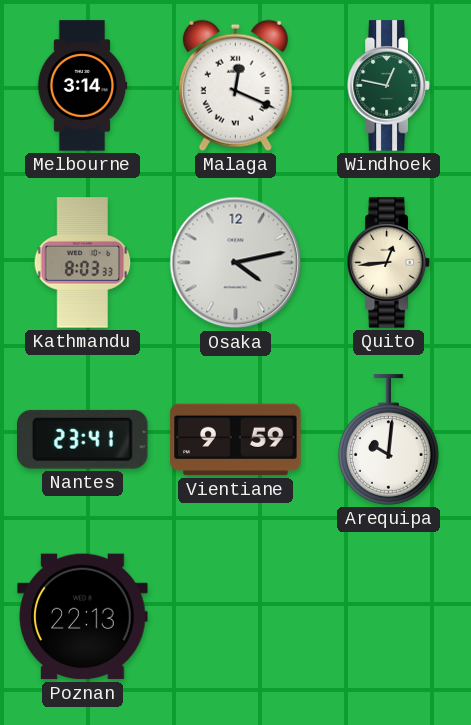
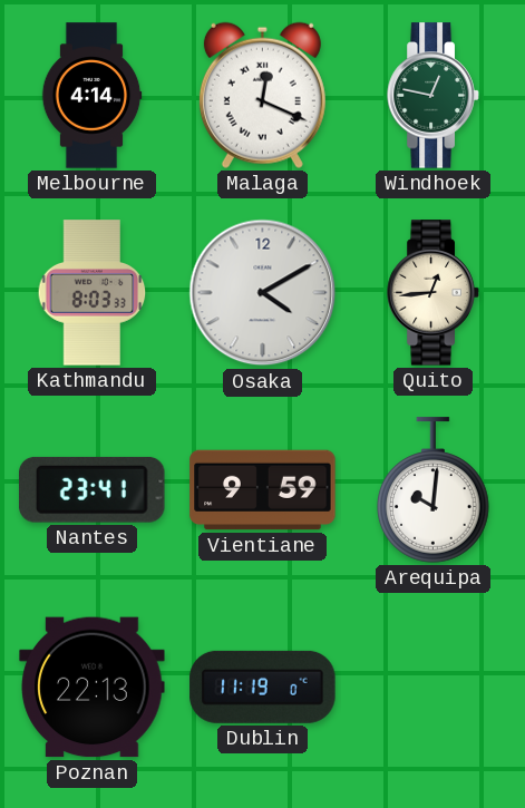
Melbourne: 3:14 -> 4:14
Osaka: 4:13 -> 4:10
Dublin: none -> 11:19
